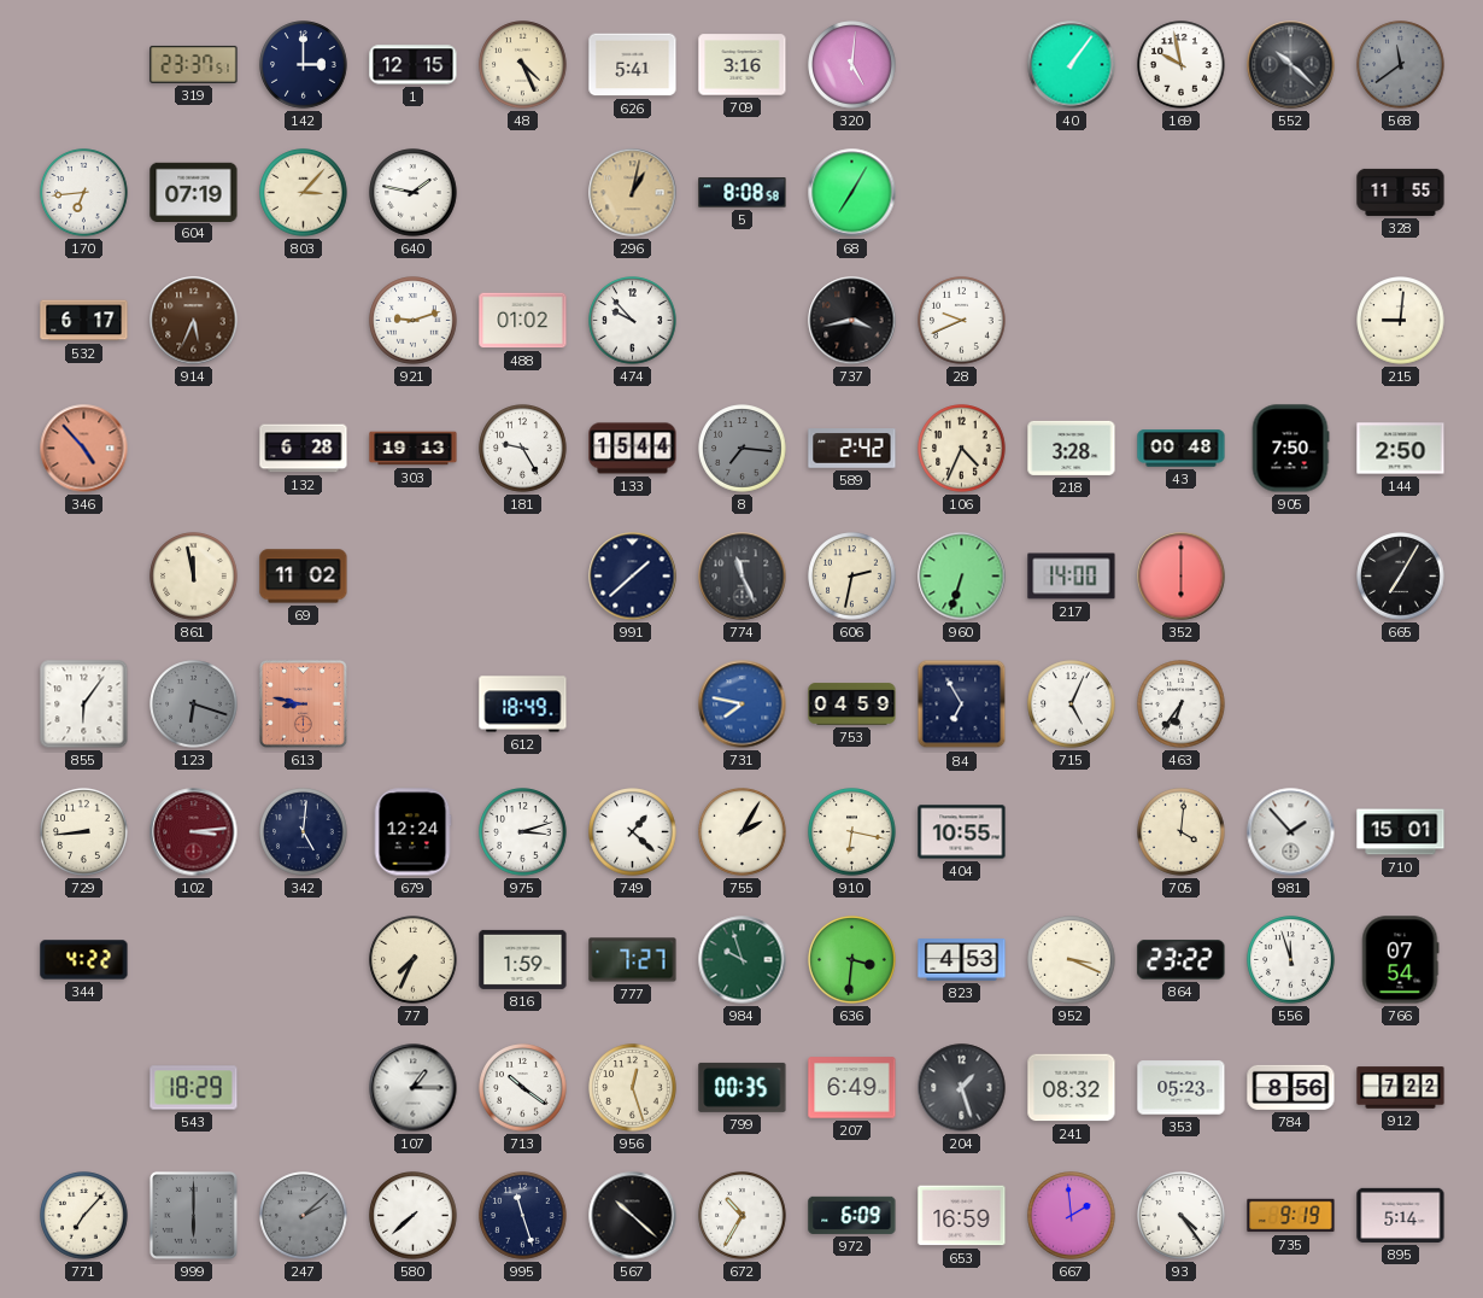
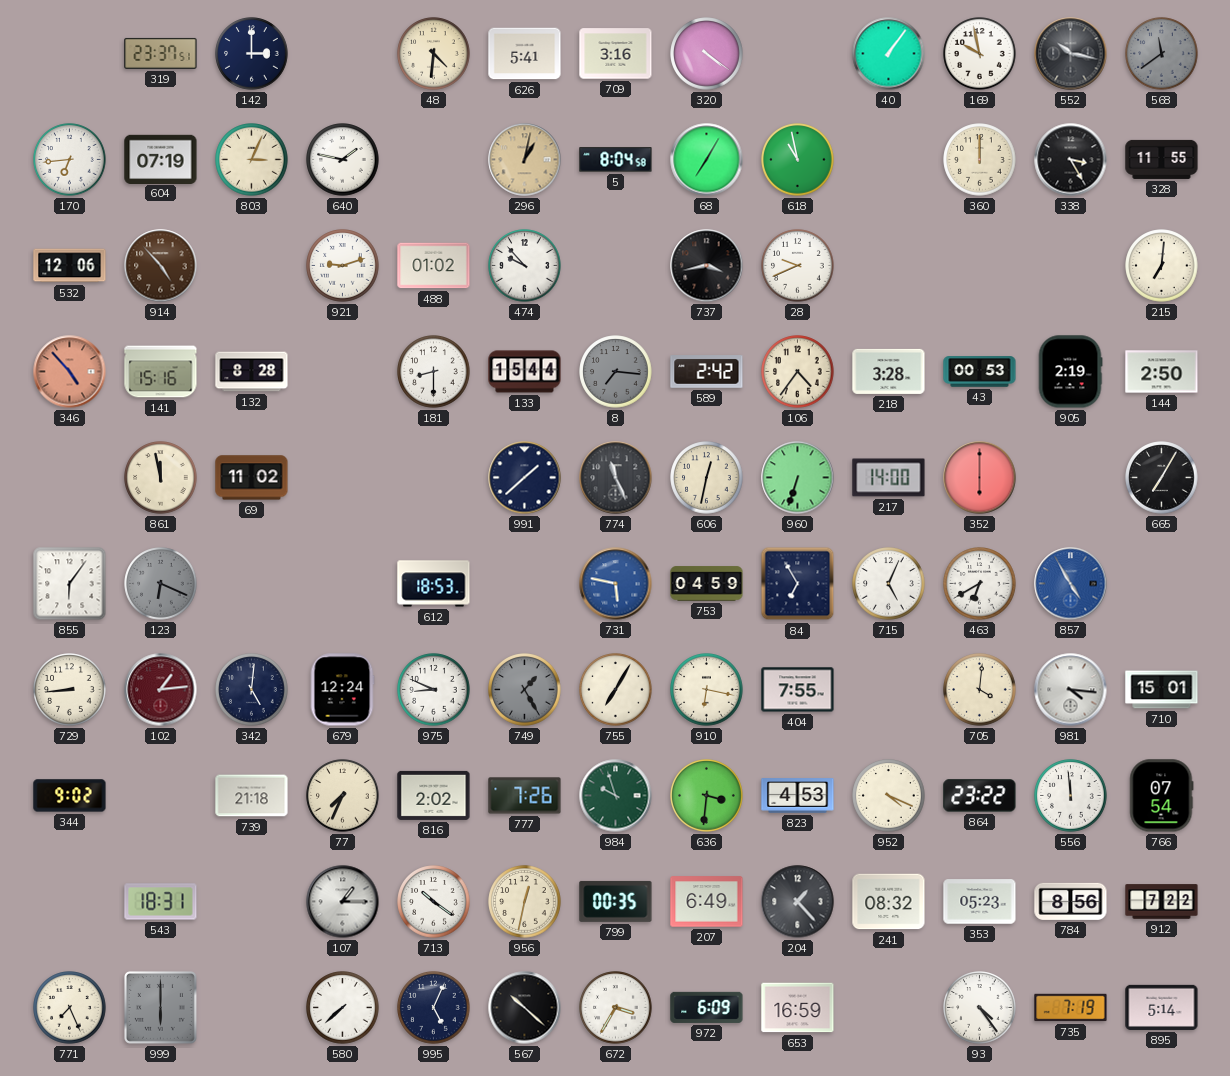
1: 12:15 -> none
48: 4:26 -> 4:31
320: 5:01 -> 4:21
552: 10:22 -> 10:17
803: 3:07 -> 3:04
5: 8:08 -> 8:04
618: none -> 10:58
360: none -> 12:00
338: none -> 3:25
532: 6:17 -> 12:06
914: 5:34 -> 4:53
215: 9:01 -> 7:01
141: none -> 15:16
132: 6:28 -> 8:28
303: 19:13 -> none
181: 9:25 -> 8:30
106: 4:34 -> 4:36
43: 00:48 -> 00:53
905: 7:50 -> 2:19
606: 2:32 -> 12:32
123: 6:18 -> 6:19
613: 8:47 -> none
612: 18:49 -> 18:53
731: 7:47 -> 5:47
463: 6:36 -> 6:40
857: none -> 4:55
102: 3:14 -> 1:14
975: 3:12 -> 8:49
749: 1:22 -> 1:25
749 dial: white -> grey
755: 2:05 -> 7:05
404: 10:55 -> 7:55
981: 1:53 -> 4:16
344: 4:22 -> 9:02
739: none -> 21:18
816: 1:59 -> 2:02
777: 7:27 -> 7:26
952: 3:19 -> 4:19
556: 11:57 -> 11:59
543: 18:29 -> 18:31
956: 12:27 -> 12:32
204: 1:27 -> 1:23
771: 7:07 -> 7:26
247: 2:08 -> none
995: 11:27 -> 5:04
672: 10:35 -> 3:35
667: 1:59 -> none
735: 9:19 -> 7:19
